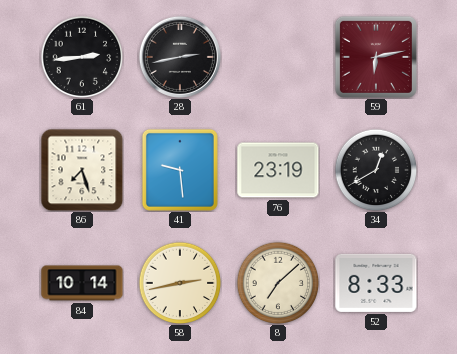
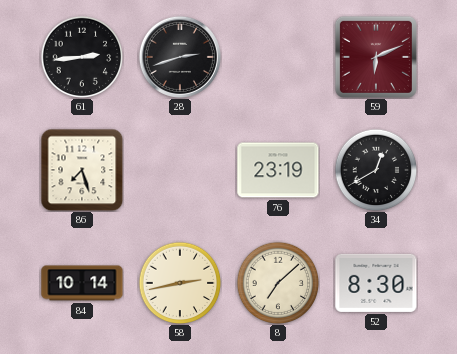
28: 2:43 -> 2:42
59: 6:13 -> 6:11
41: 9:29 -> none
52: 8:33 -> 8:30
